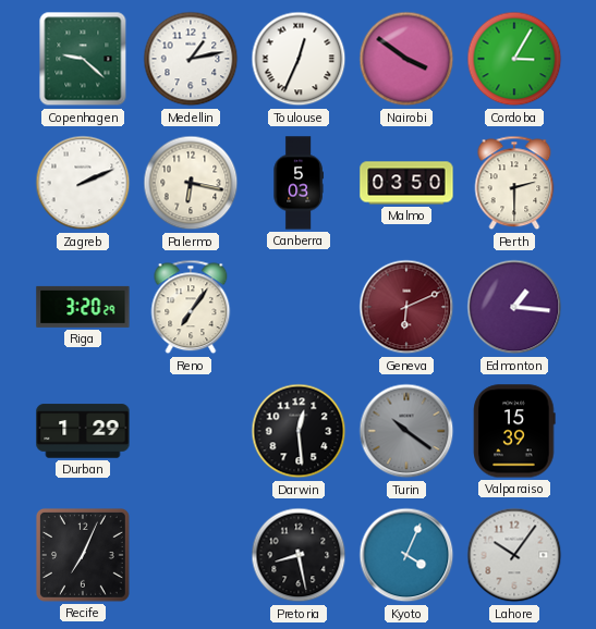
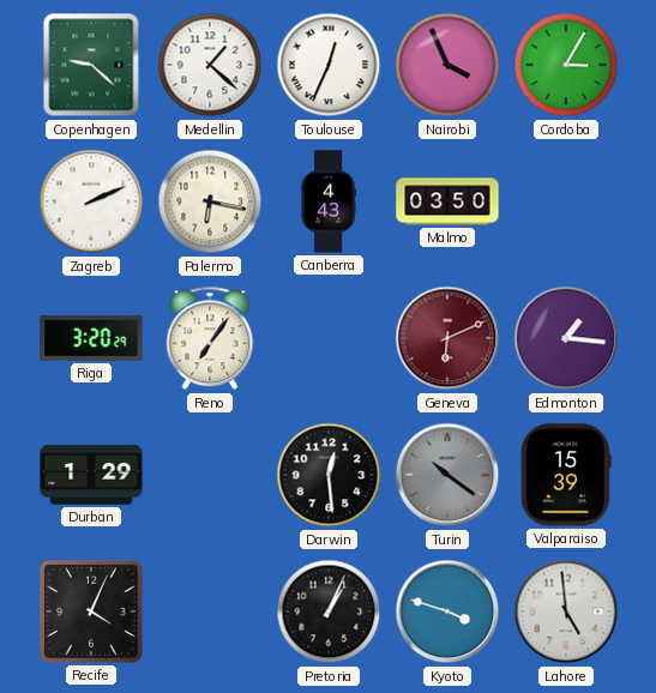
Medellin: 1:13 -> 1:22
Nairobi: 3:51 -> 3:56
Canberra: 5:03 -> 4:43
Perth: 2:30 -> none
Recife: 7:04 -> 4:04
Pretoria: 8:28 -> 1:04
Kyoto: 4:04 -> 3:48
Lahore: 10:06 -> 4:59
